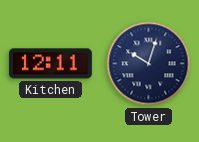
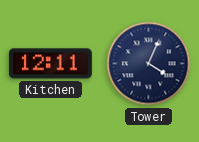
Tower: 10:03 -> 4:04
